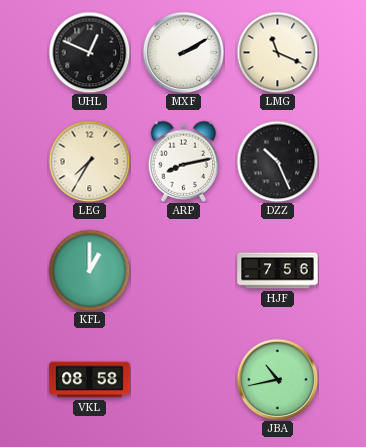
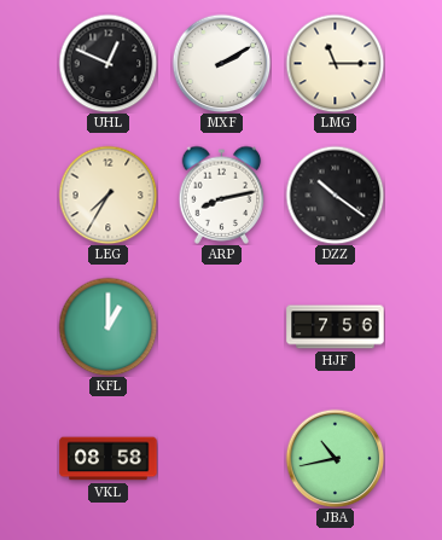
LMG: 11:19 -> 11:15
DZZ: 10:26 -> 10:21
